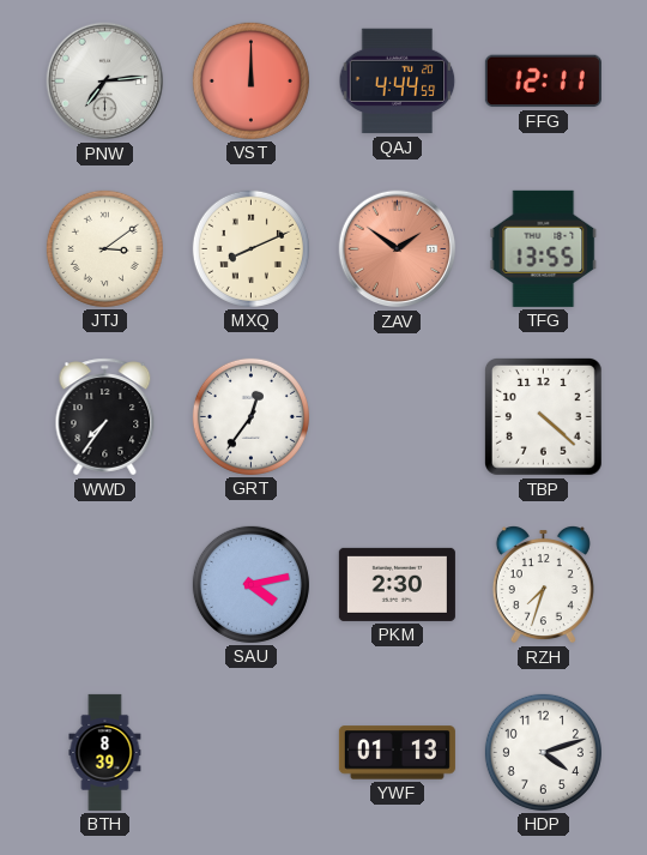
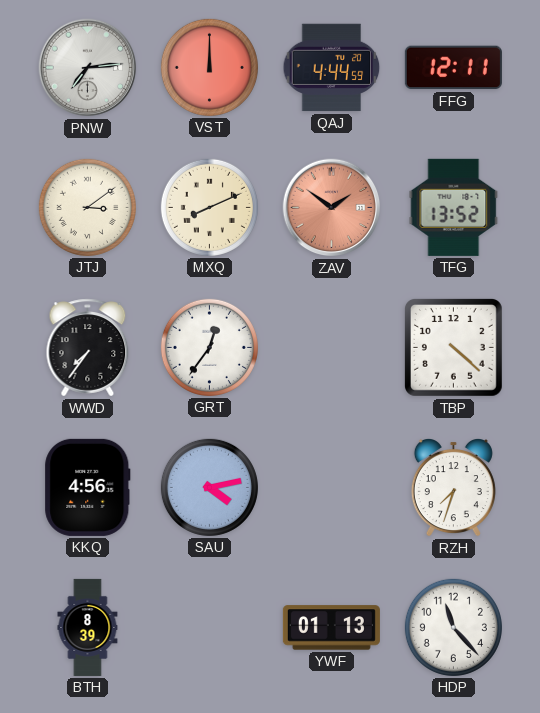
TFG: 13:55 -> 13:52
KKQ: none -> 4:56
PKM: 2:30 -> none
HDP: 4:12 -> 11:23
